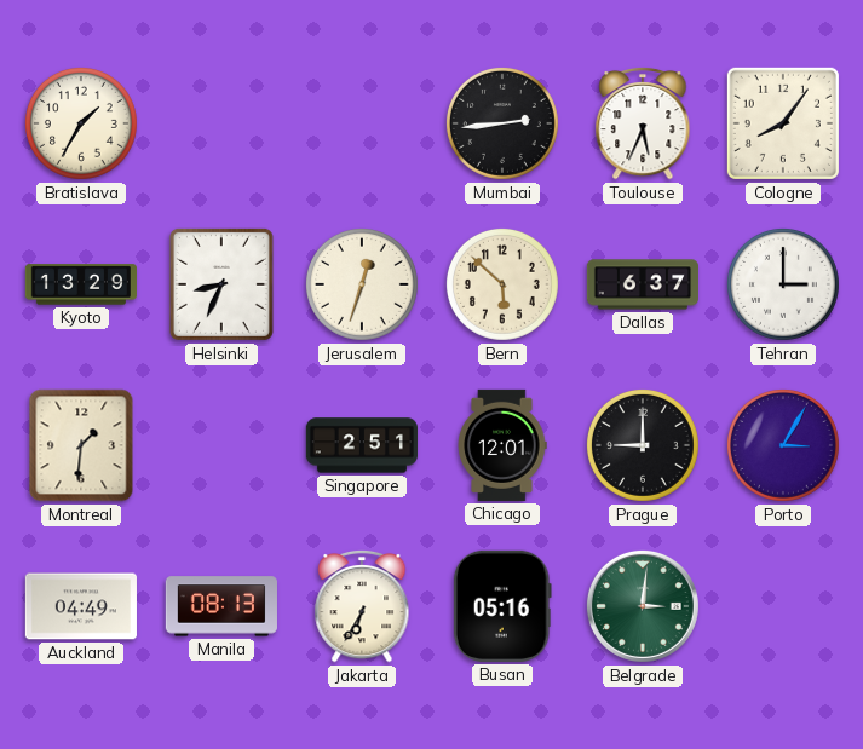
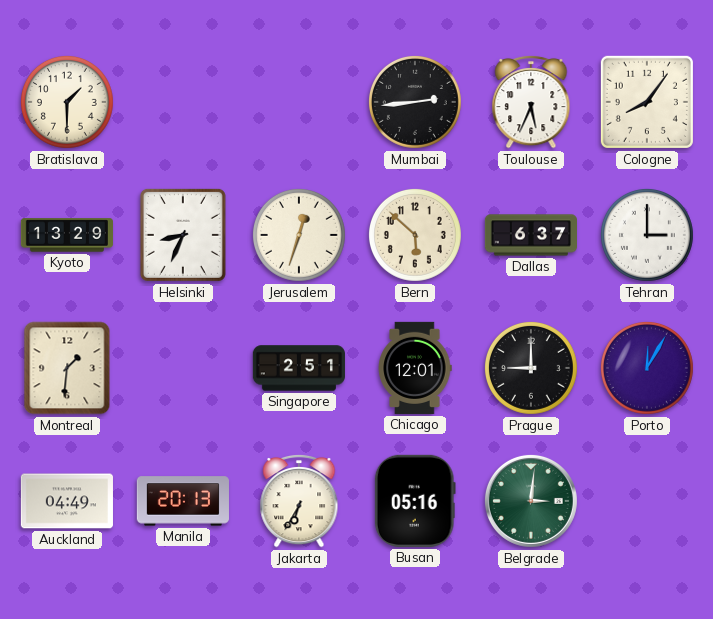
Bratislava: 1:35 -> 1:30
Porto: 3:05 -> 12:05
Manila: 08:13 -> 20:13
